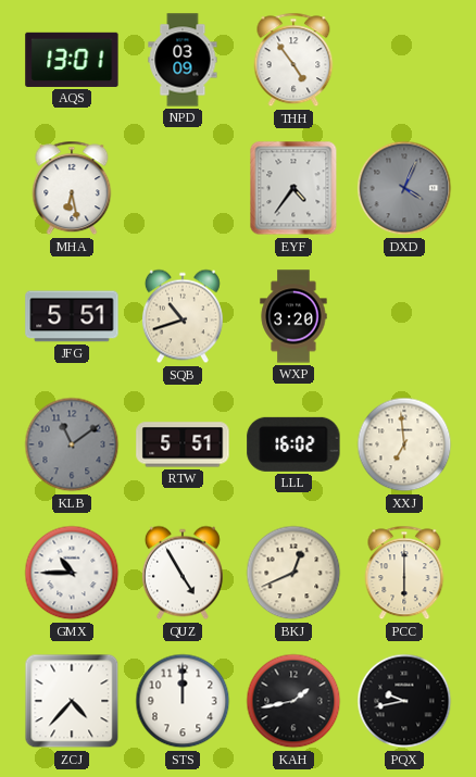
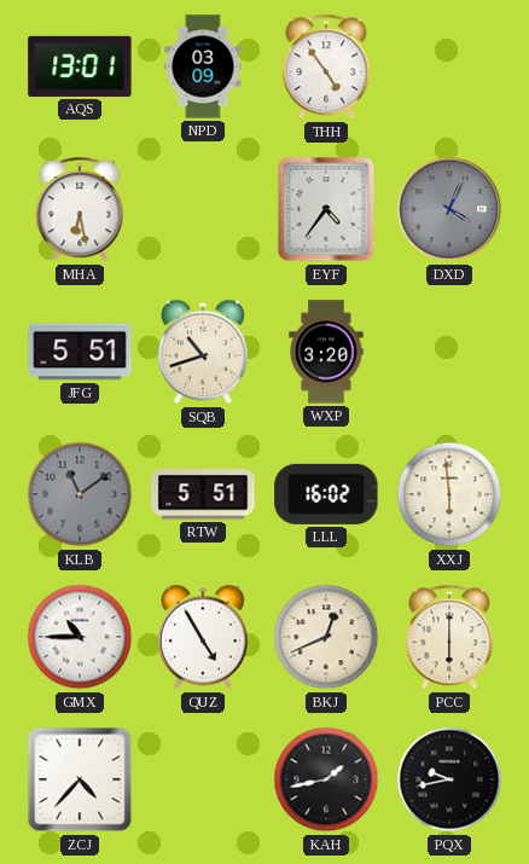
XXJ: 6:59 -> 5:59
STS: 12:00 -> none
